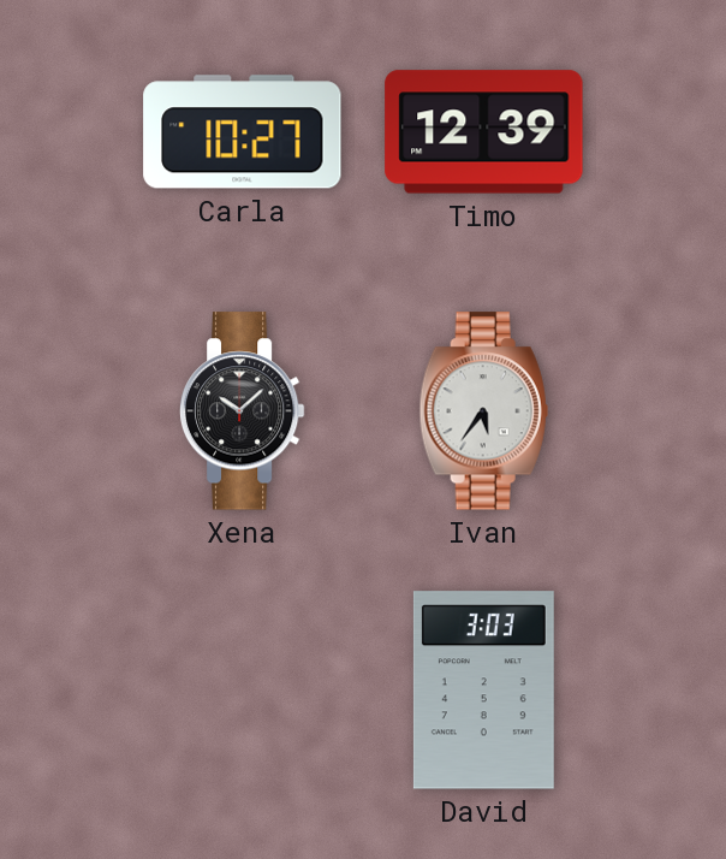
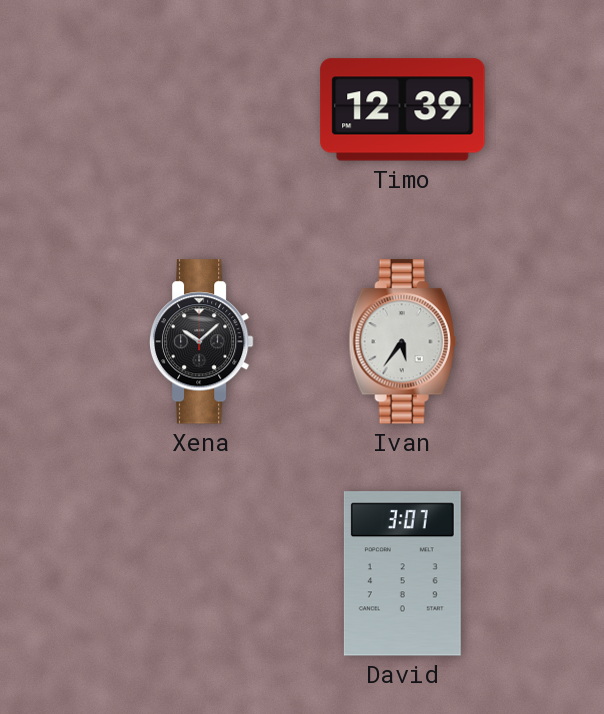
Carla: 10:27 -> none
David: 3:03 -> 3:07
